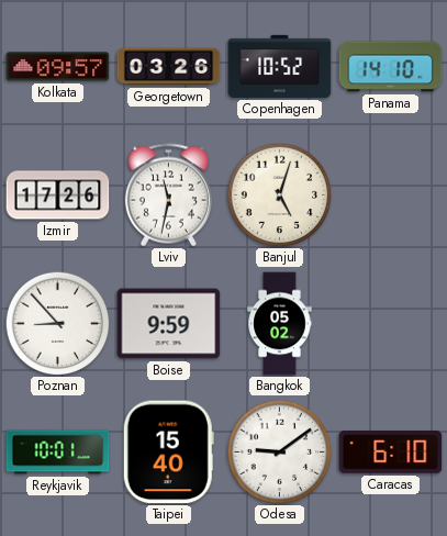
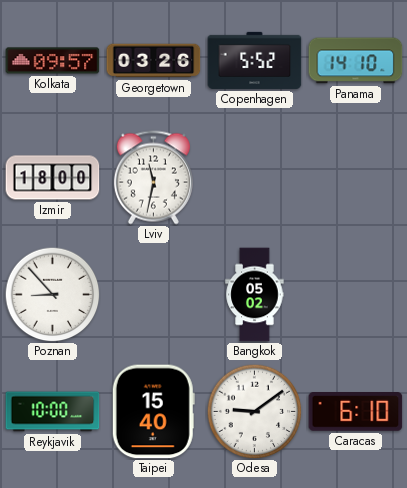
Copenhagen: 10:52 -> 5:52
Izmir: 17:26 -> 18:00
Banjul: 5:03 -> none
Boise: 9:59 -> none
Reykjavik: 10:01 -> 10:00
